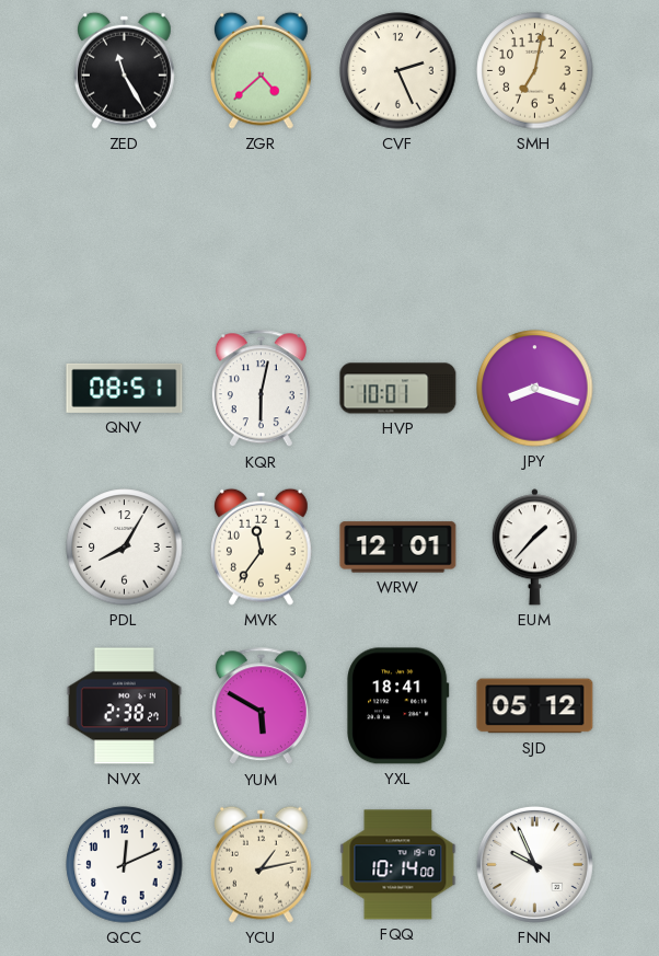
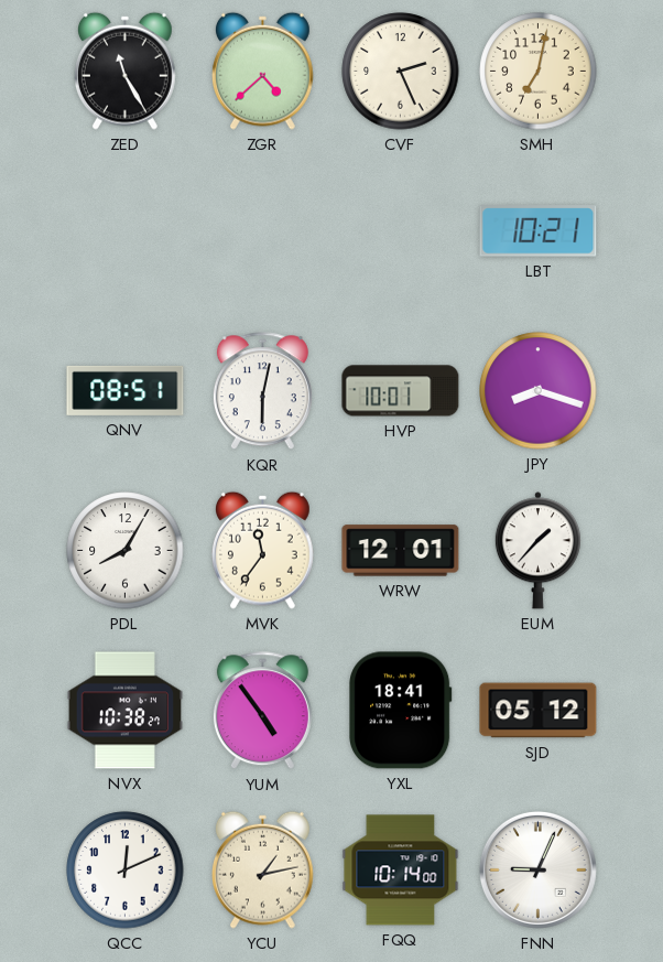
LBT: none -> 10:21
NVX: 2:38 -> 10:38
YUM: 5:50 -> 4:54
FNN: 9:56 -> 9:04
